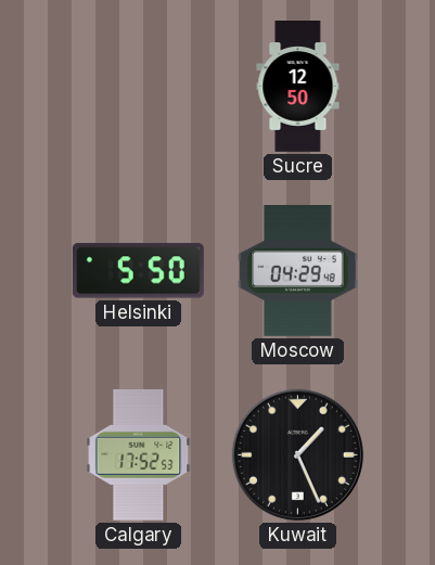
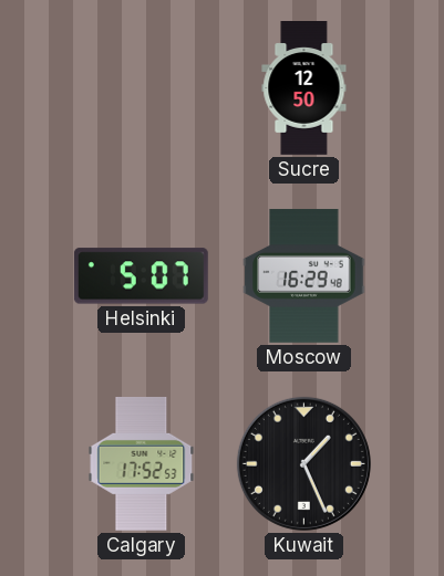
Helsinki: 5:50 -> 5:07
Moscow: 04:29 -> 16:29
